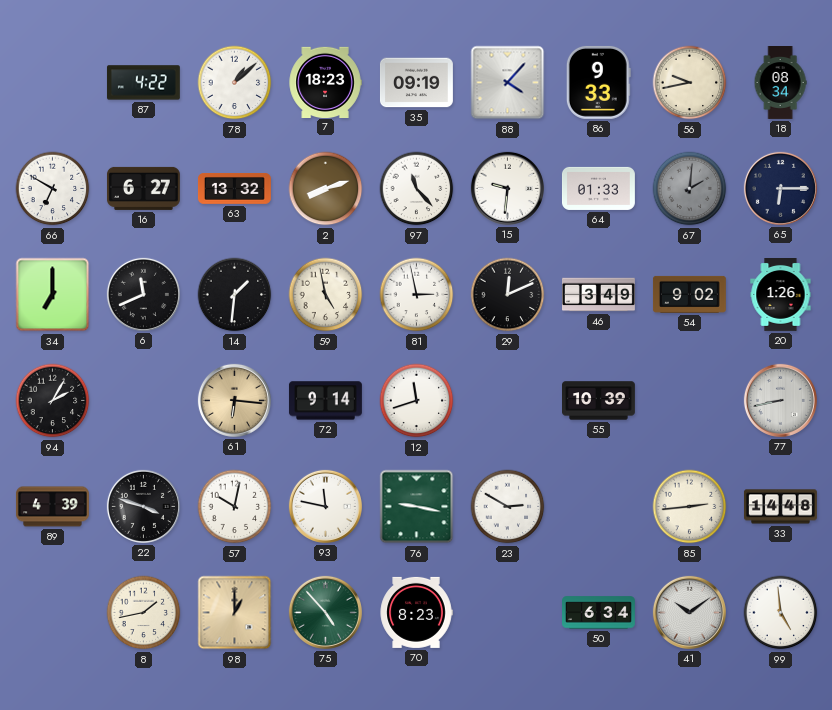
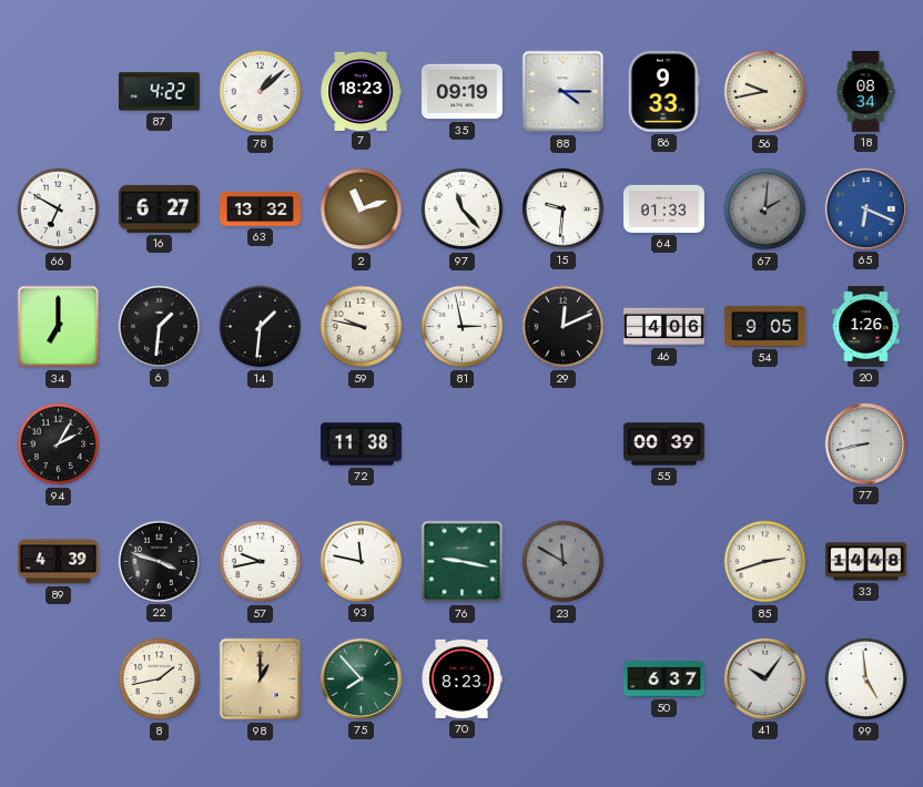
88: 4:07 -> 4:15
2: 8:12 -> 11:12
65: 6:15 -> 6:19
65 dial: navy -> blue
6: 11:41 -> 1:31
59: 4:58 -> 9:47
46: 3:49 -> 4:06
54: 9:02 -> 9:05
61: 6:16 -> none
72: 9:14 -> 11:38
12: 11:42 -> none
55: 10:39 -> 00:39
57: 10:02 -> 9:43
23: 2:50 -> 11:50
23 dial: white -> grey
85: 2:44 -> 2:42
75: 4:53 -> 7:53
50: 6:34 -> 6:37
41: 10:09 -> 10:06
